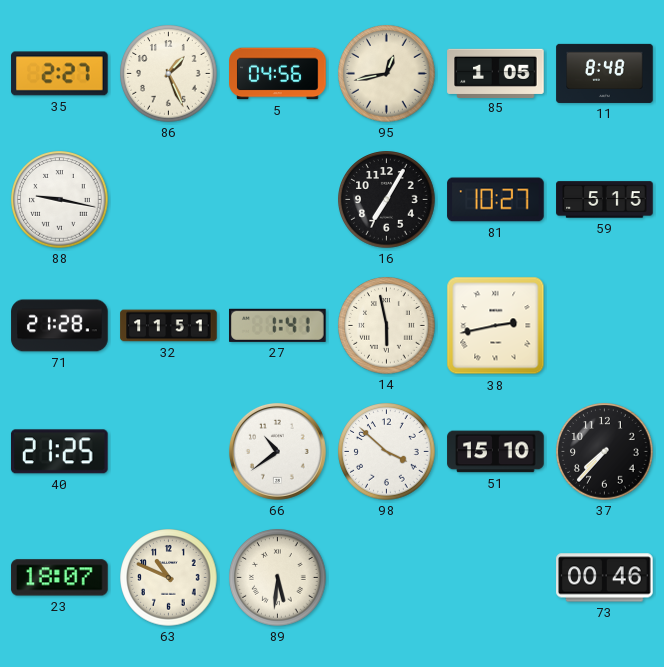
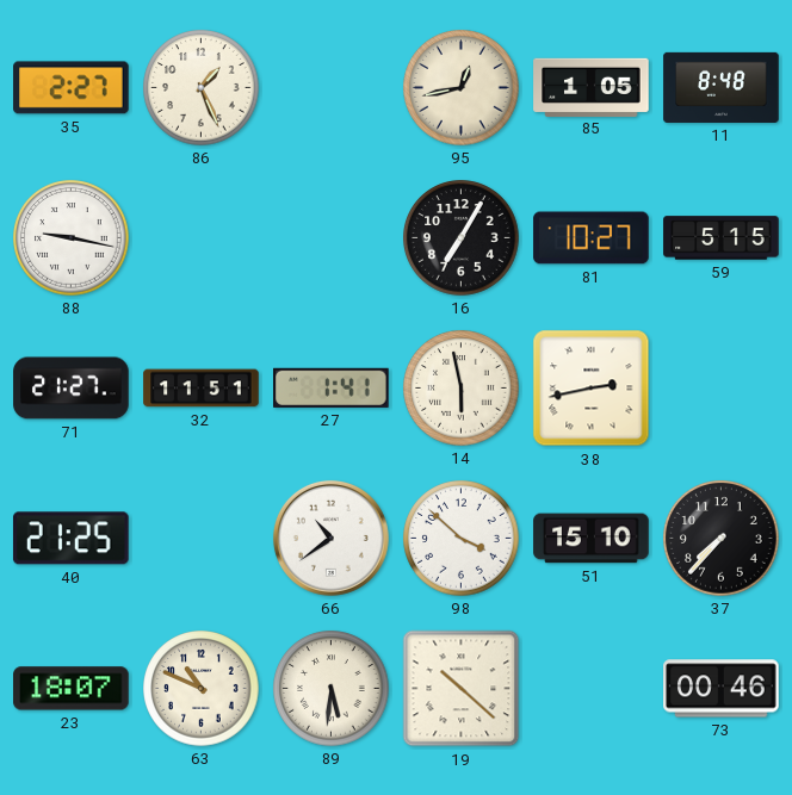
5: 04:56 -> none
71: 21:28 -> 21:27
19: none -> 10:22
